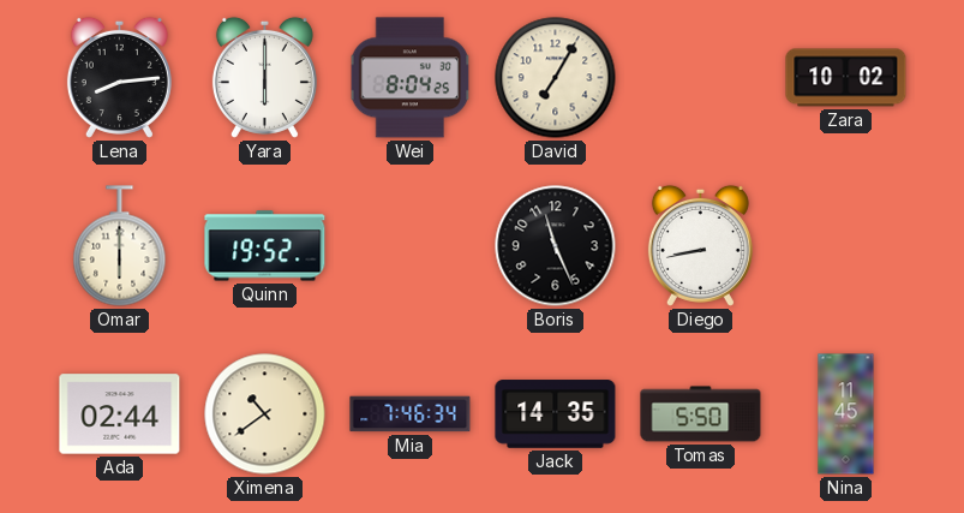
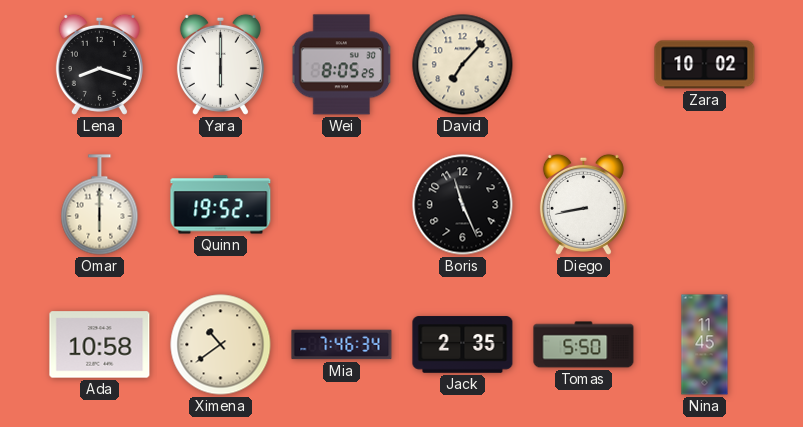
Lena: 8:14 -> 8:18
Wei: 8:04 -> 8:05
David: 7:05 -> 7:07
Ada: 02:44 -> 10:58
Jack: 14:35 -> 2:35
